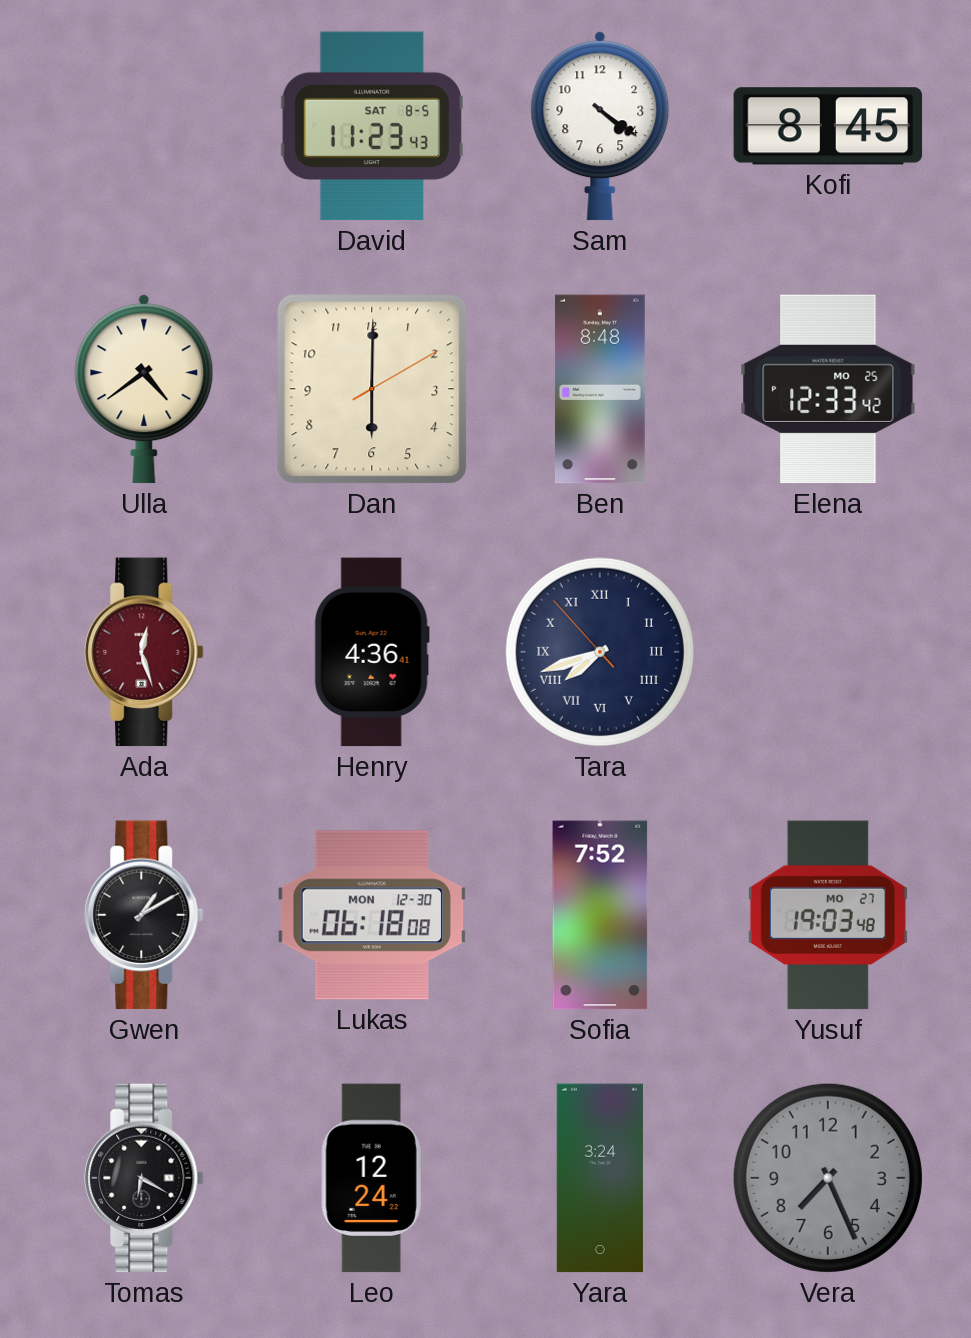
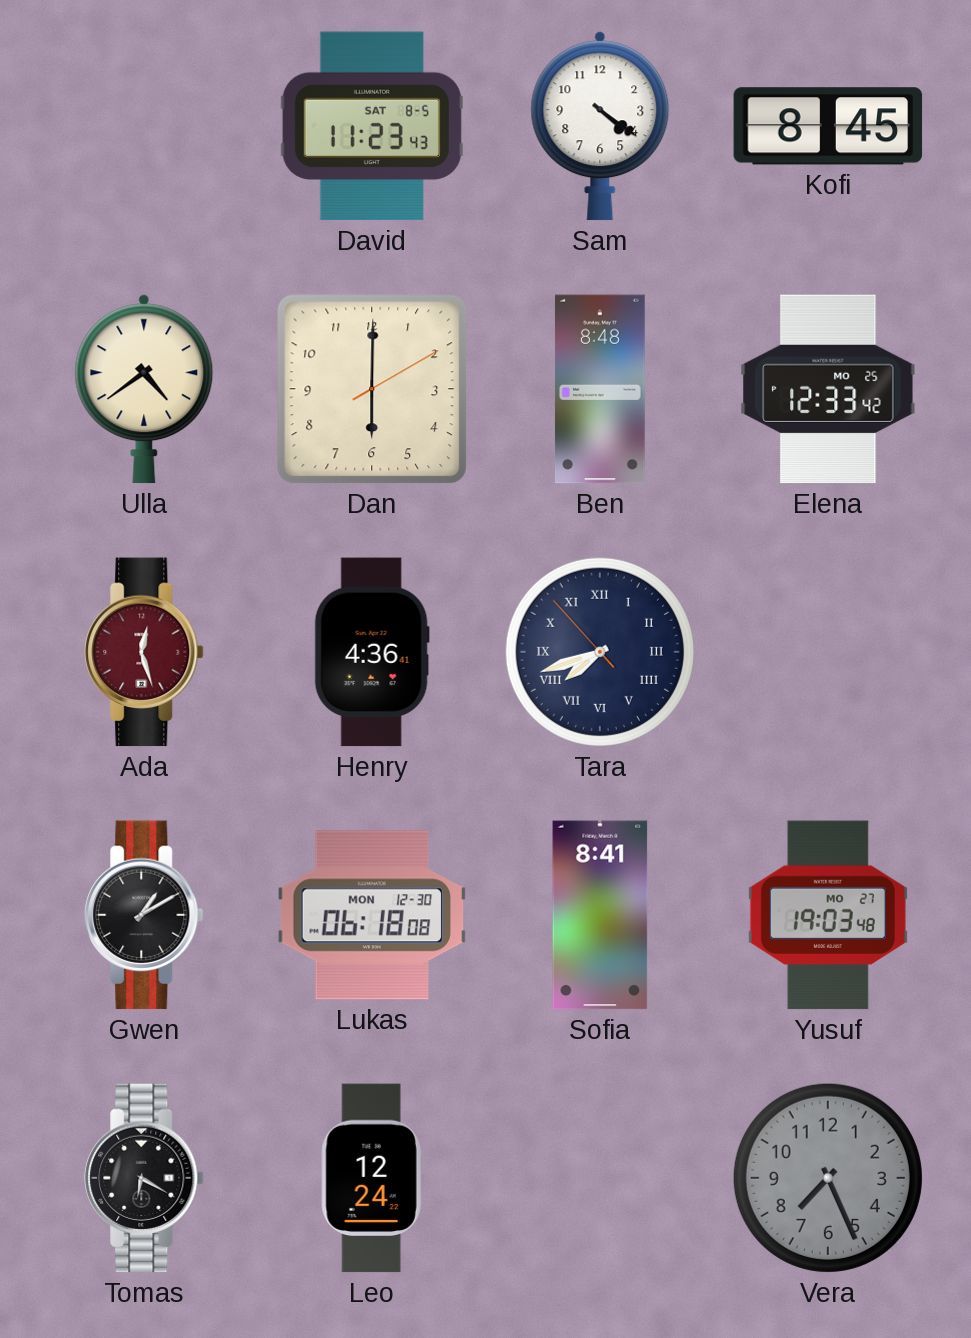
Sofia: 7:52 -> 8:41
Yara: 3:24 -> none
